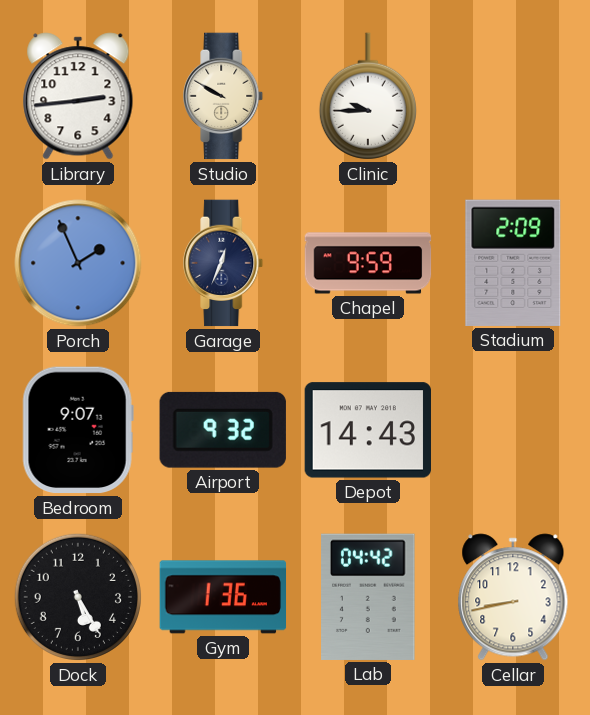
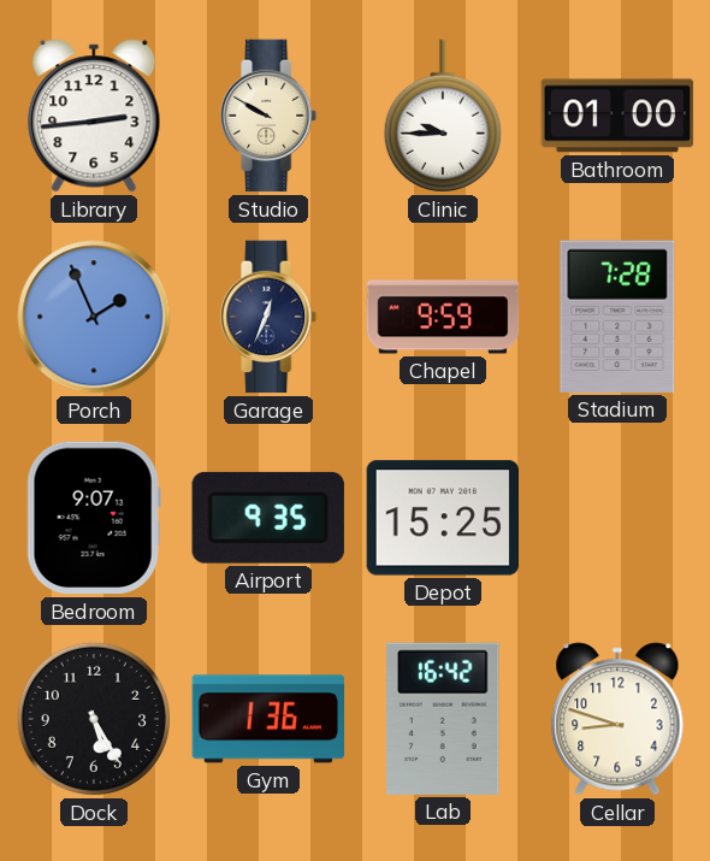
Bathroom: none -> 01:00
Stadium: 2:09 -> 7:28
Airport: 9:32 -> 9:35
Depot: 14:43 -> 15:25
Lab: 04:42 -> 16:42
Cellar: 8:43 -> 8:48
